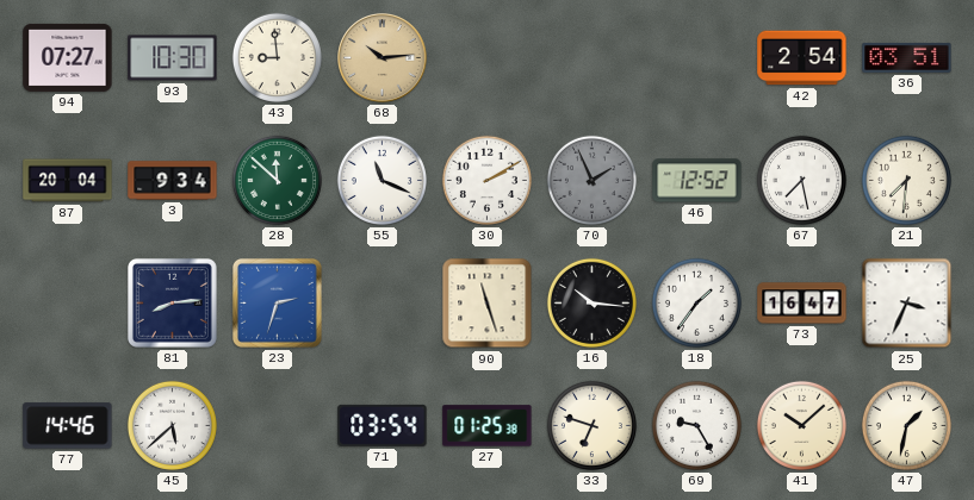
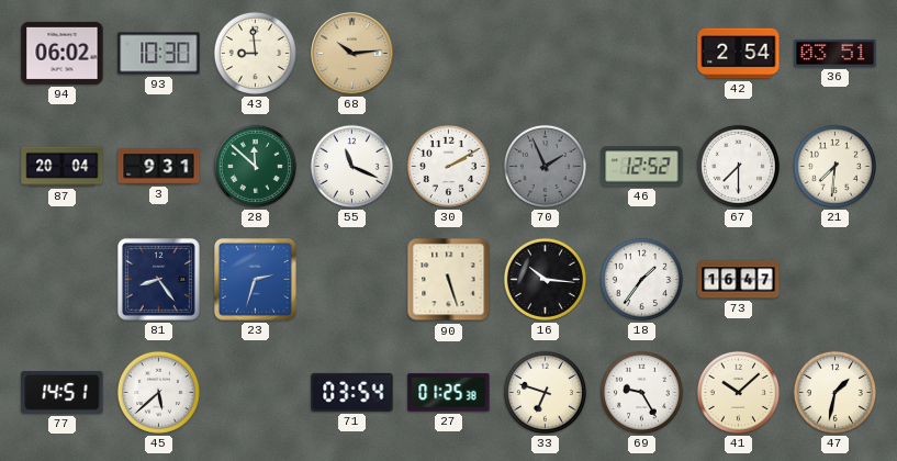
94: 07:27 -> 06:02
3: 9:34 -> 9:31
67: 7:28 -> 7:30
81: 8:14 -> 8:24
90: 11:27 -> 5:27
25: 3:34 -> none
77: 14:46 -> 14:51
